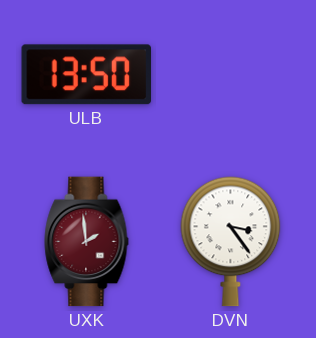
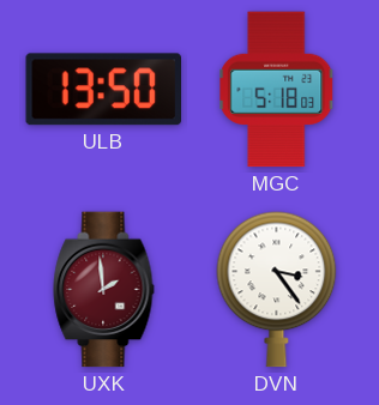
MGC: none -> 5:18
